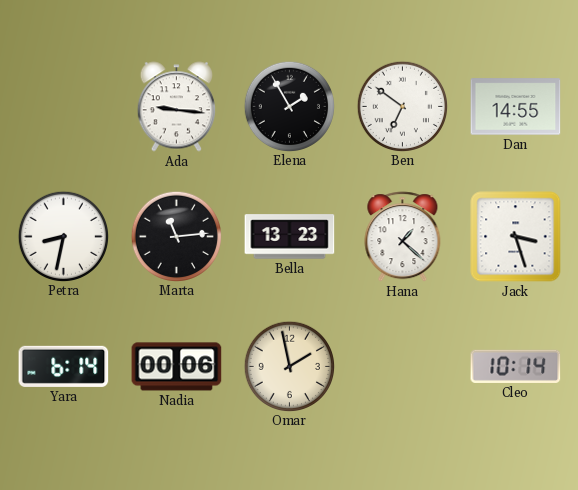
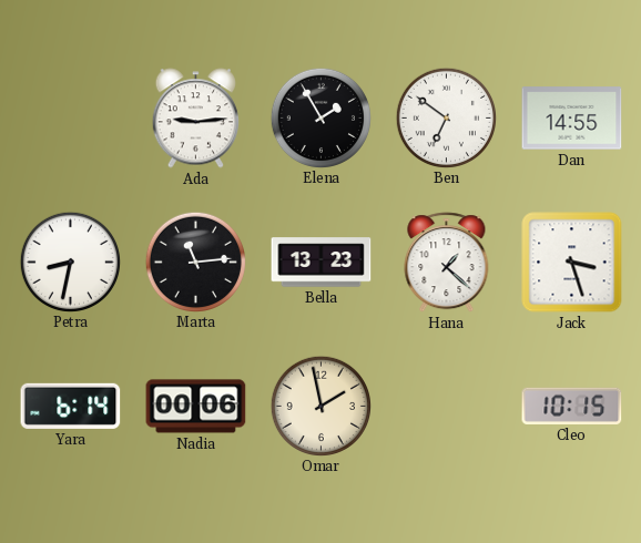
Ada: 9:16 -> 9:14
Cleo: 10:14 -> 10:15
